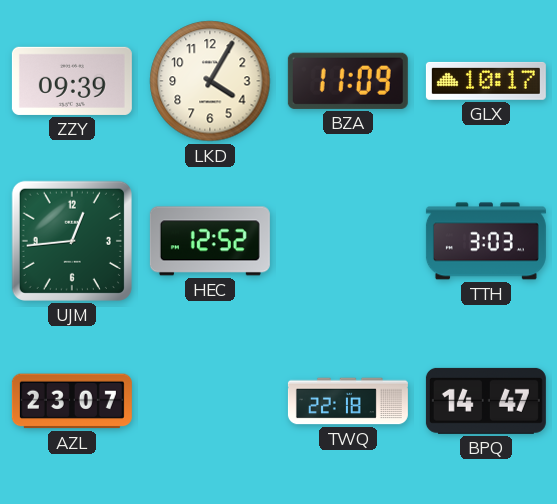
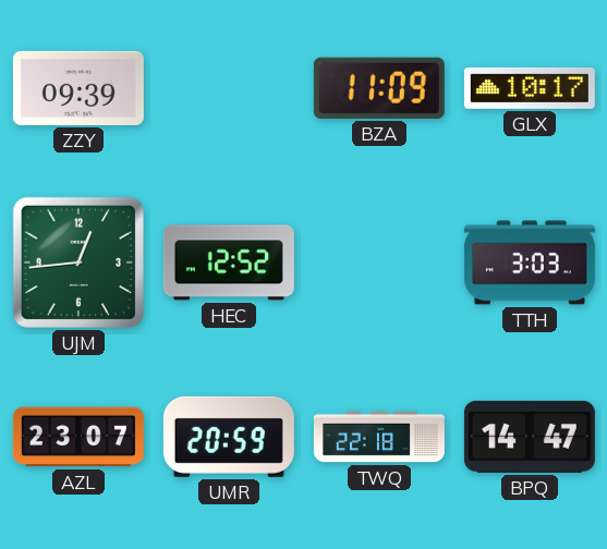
LKD: 4:05 -> none
UMR: none -> 20:59
